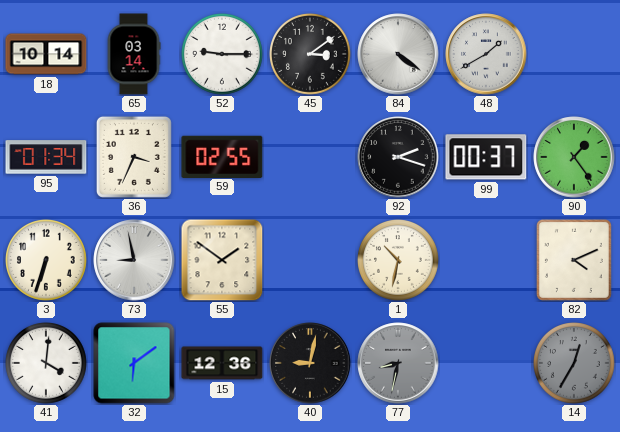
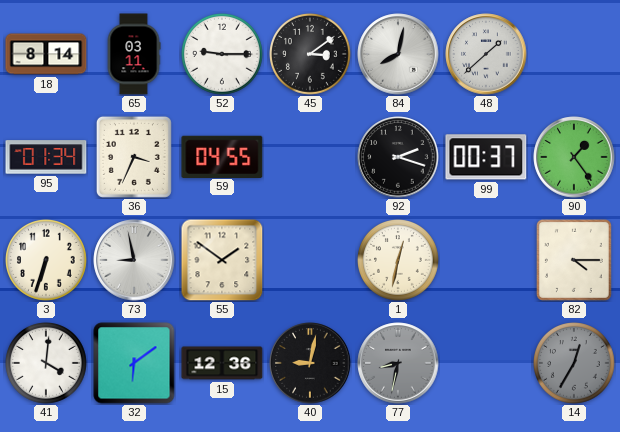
18: 10:14 -> 8:14
65: 03:14 -> 03:11
84: 4:21 -> 8:02
48: 1:40 -> 1:38
59: 02:55 -> 04:55
1: 10:32 -> 12:32
82: 4:11 -> 4:15
